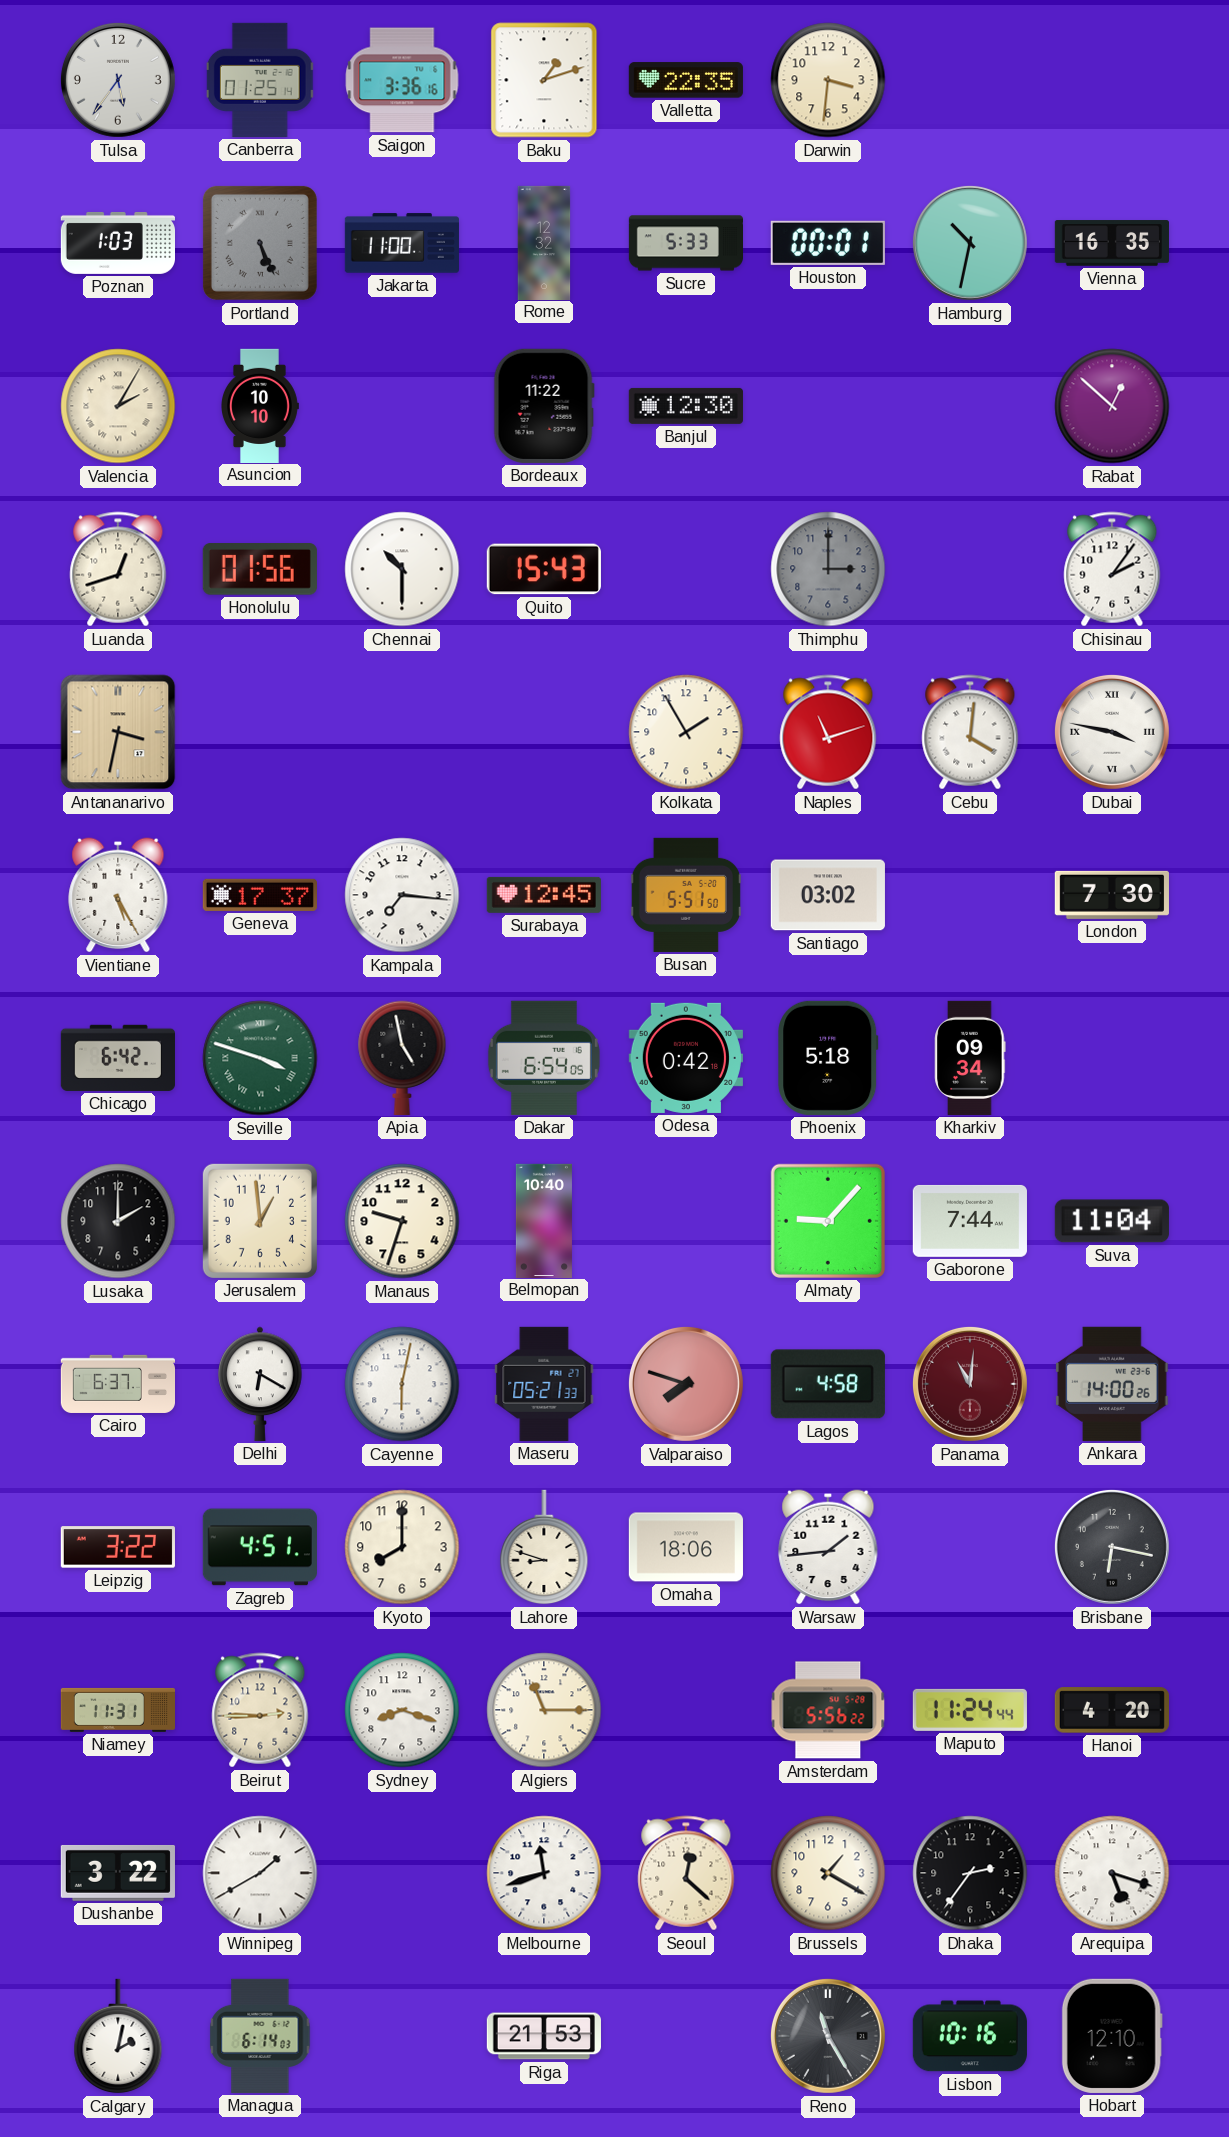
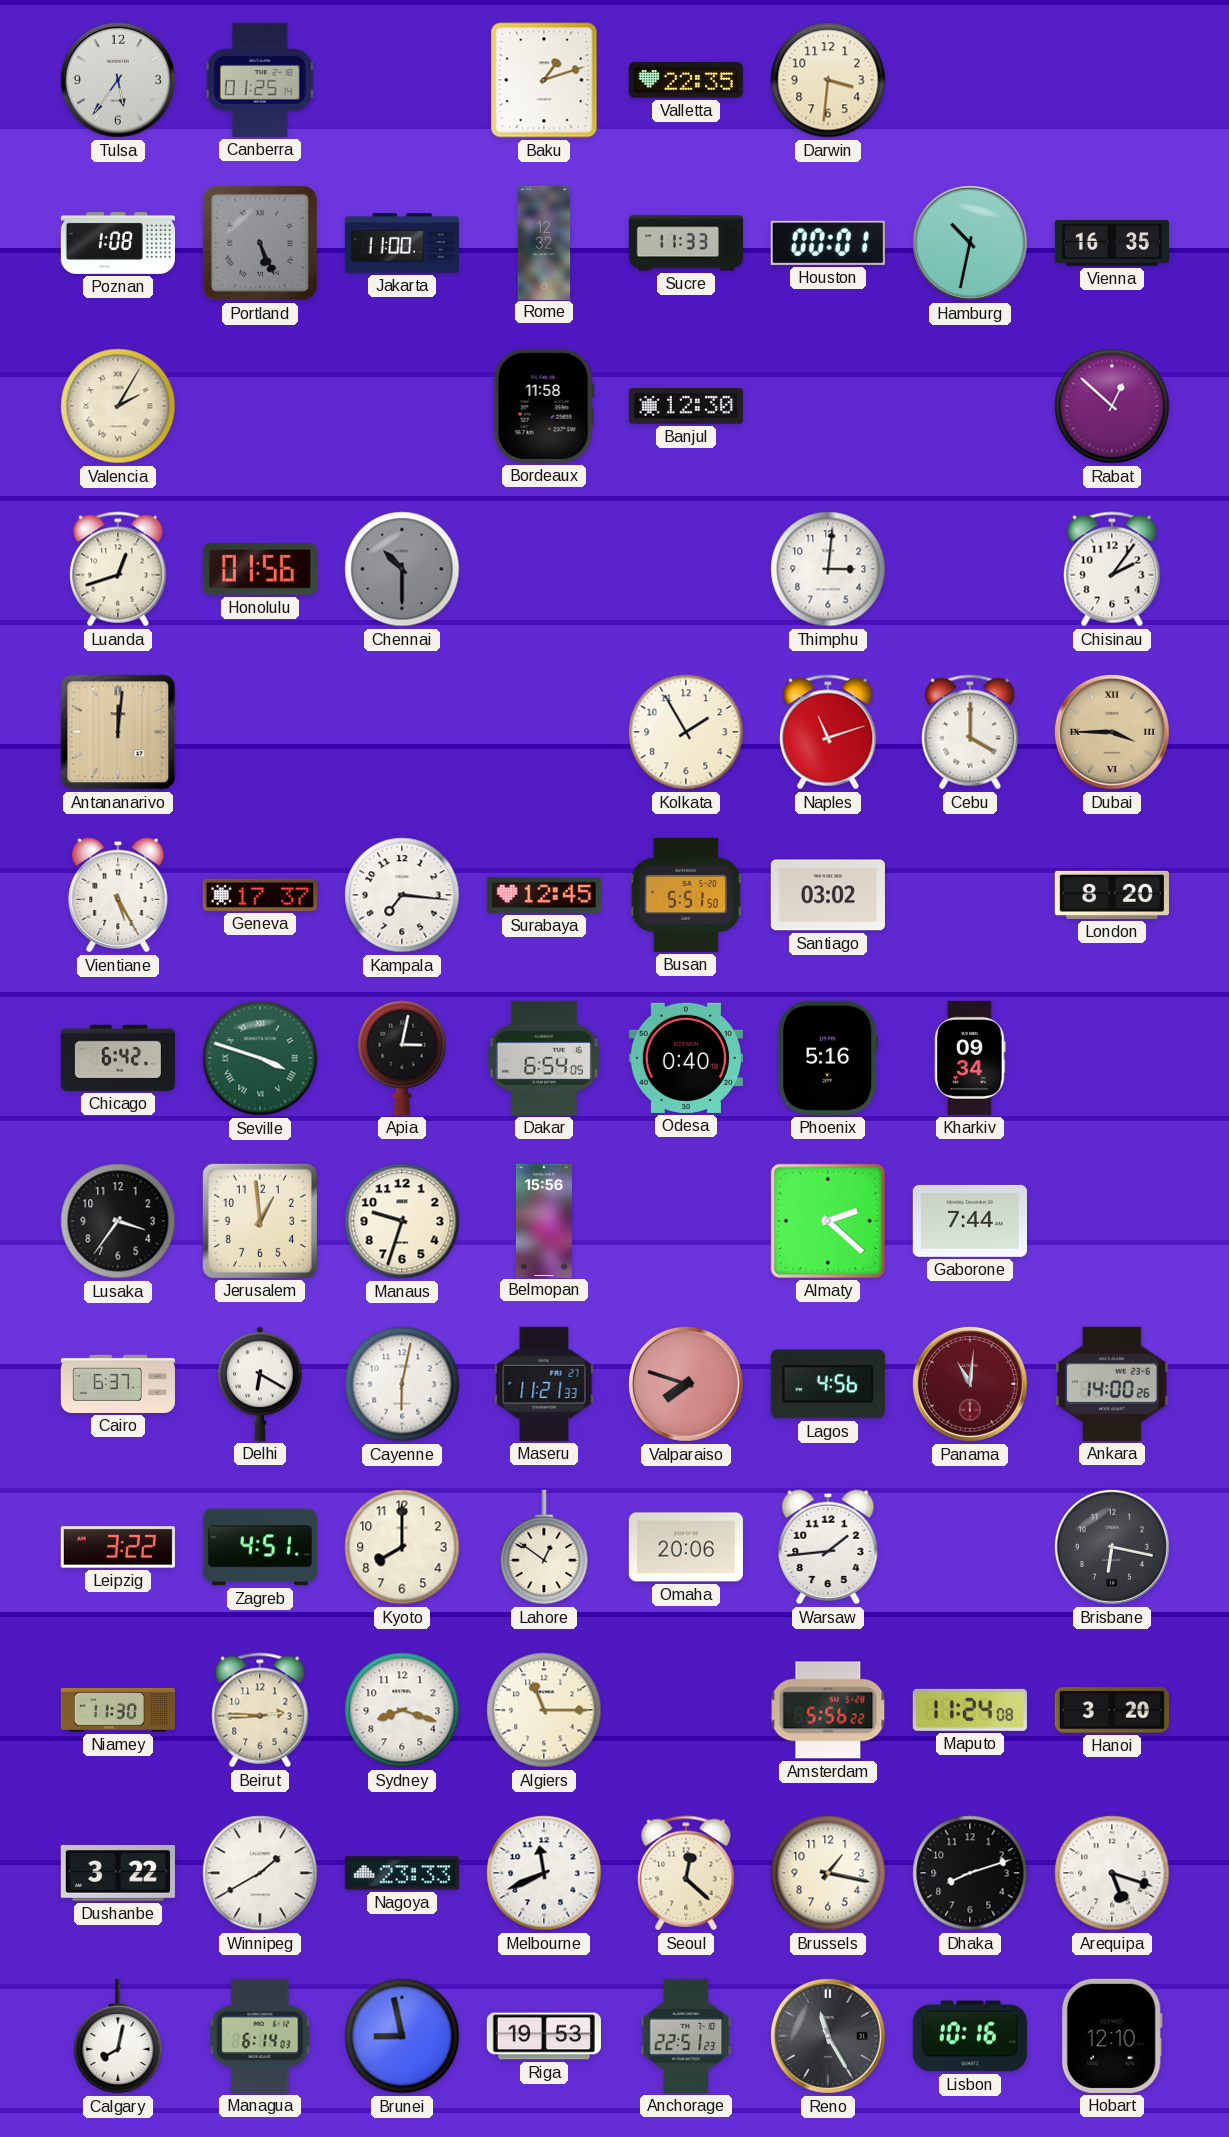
Saigon: 3:36 -> none
Poznan: 1:03 -> 1:08
Sucre: 5:33 -> 11:33
Asuncion: 10:10 -> none
Bordeaux: 11:22 -> 11:58
Chennai dial: white -> grey
Quito: 15:43 -> none
Thimphu: 3:00 -> 3:01
Thimphu dial: grey -> white
Antananarivo: 3:32 -> 12:01
Cebu: 4:01 -> 4:00
Dubai: 3:47 -> 3:45
Dubai dial: white -> champagne
London: 7:30 -> 8:20
Apia: 4:58 -> 3:02
Odesa: 0:42 -> 0:40
Phoenix: 5:18 -> 5:16
Lusaka: 2:00 -> 3:36
Belmopan: 10:40 -> 15:56
Almaty: 9:07 -> 2:22
Suva: 11:04 -> none
Maseru: 05:21 -> 11:21
Lagos: 4:58 -> 4:56
Lahore: 8:48 -> 12:51
Omaha: 18:06 -> 20:06
Niamey: 11:31 -> 11:30
Maputo: 11:24:44 -> 11:24:08
Hanoi: 4:20 -> 3:20
Nagoya: none -> 23:33
Melbourne: 11:42 -> 11:41
Brussels: 1:20 -> 1:17
Dhaka: 2:36 -> 8:12
Calgary: 2:02 -> 8:02
Brunei: none -> 8:58
Riga: 21:53 -> 19:53
Anchorage: none -> 22:51
